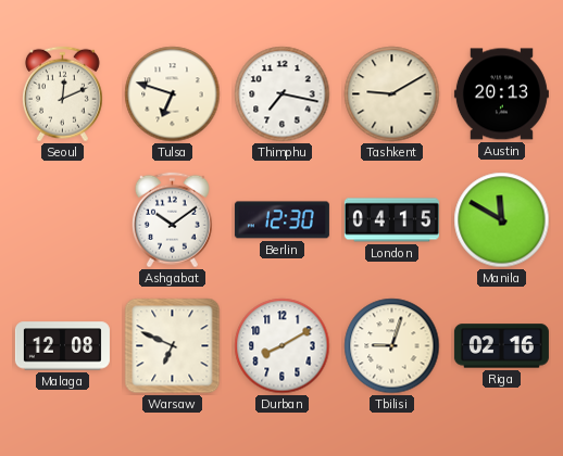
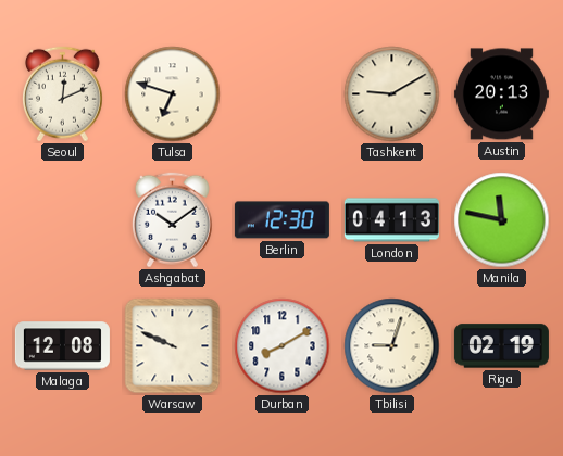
Thimphu: 7:17 -> none
London: 04:15 -> 04:13
Manila: 11:50 -> 11:47
Warsaw: 6:49 -> 9:49
Riga: 02:16 -> 02:19
